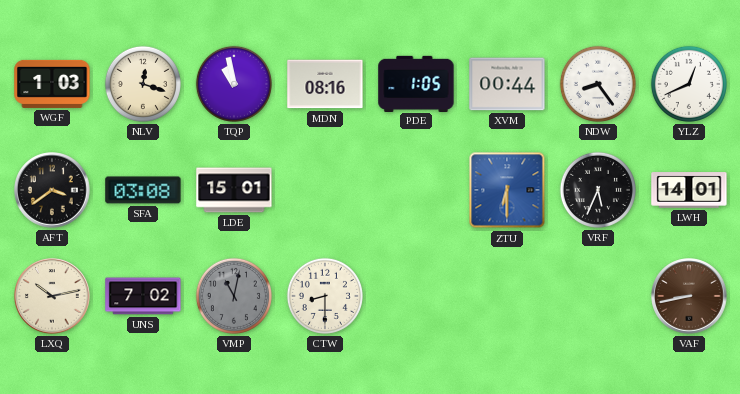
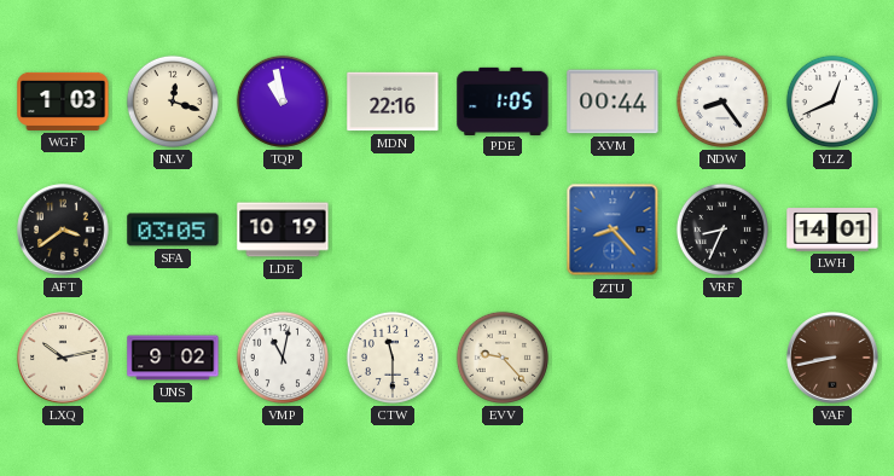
MDN: 08:16 -> 22:16
SFA: 03:08 -> 03:05
LDE: 15:01 -> 10:19
ZTU: 6:30 -> 8:23
VRF: 5:34 -> 8:34
UNS: 7:02 -> 9:02
VMP dial: grey -> white
CTW: 8:30 -> 11:30
EVV: none -> 9:23
